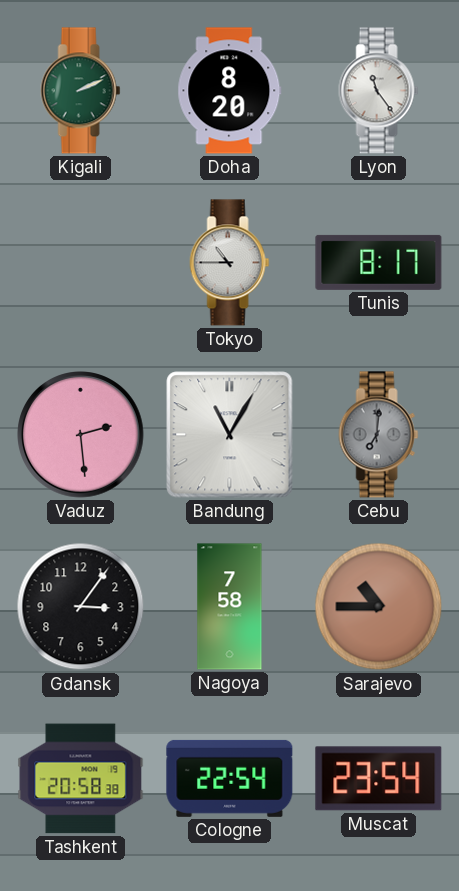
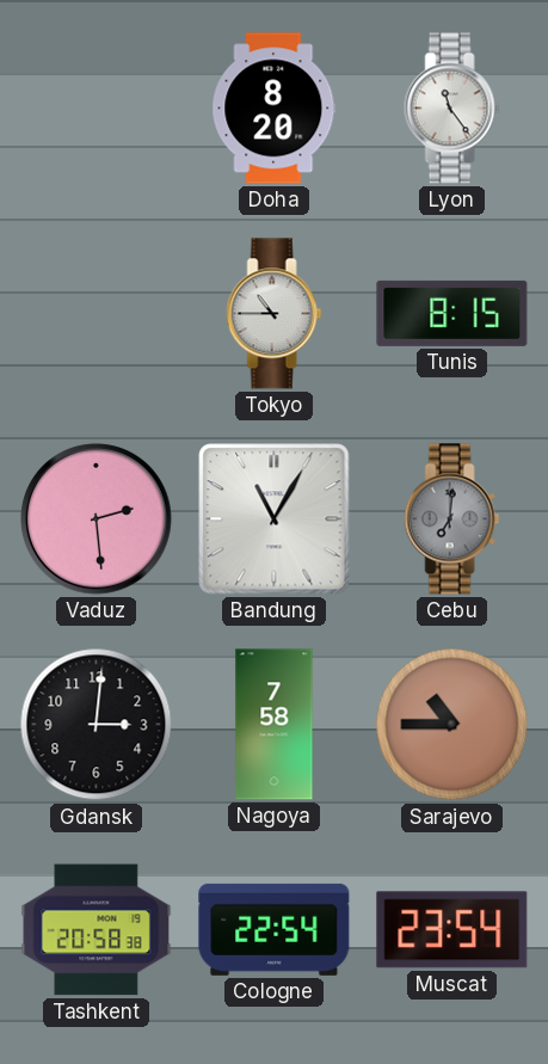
Kigali: 2:11 -> none
Tunis: 8:17 -> 8:15
Gdansk: 3:06 -> 3:01
